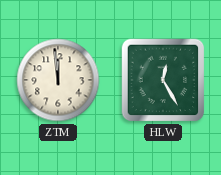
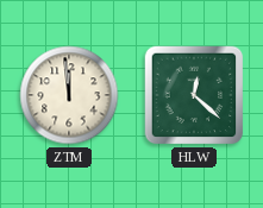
HLW: 12:25 -> 12:22
